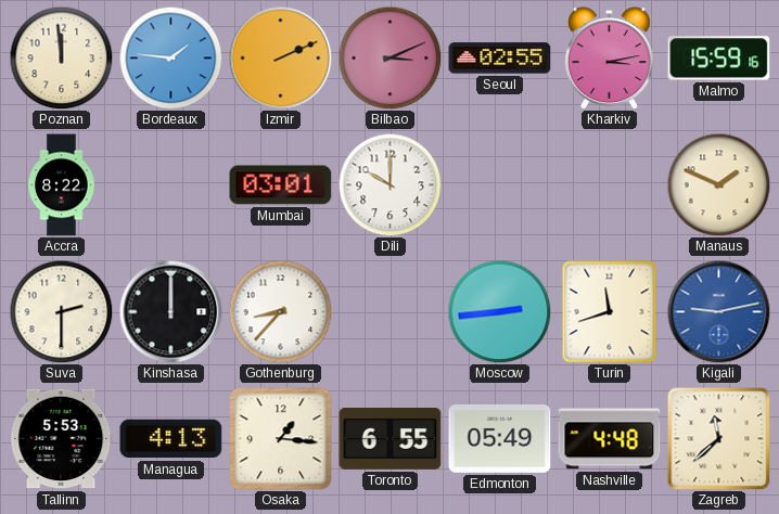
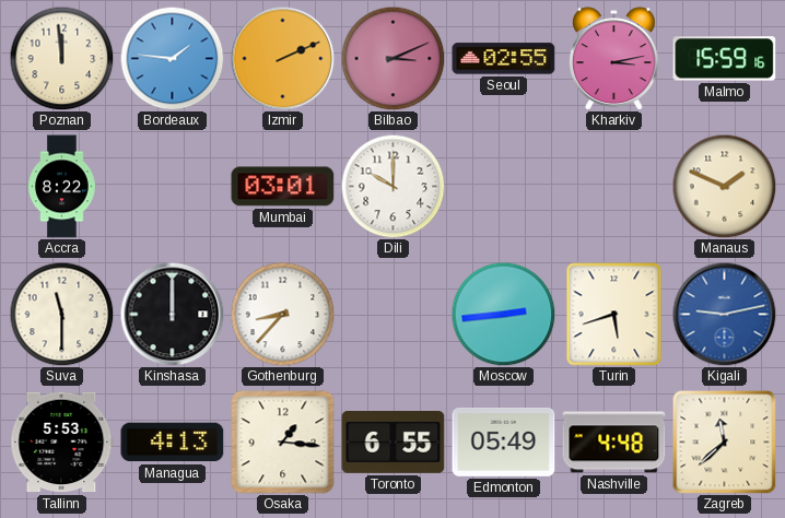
Suva: 2:30 -> 11:30
Turin: 11:42 -> 5:42
